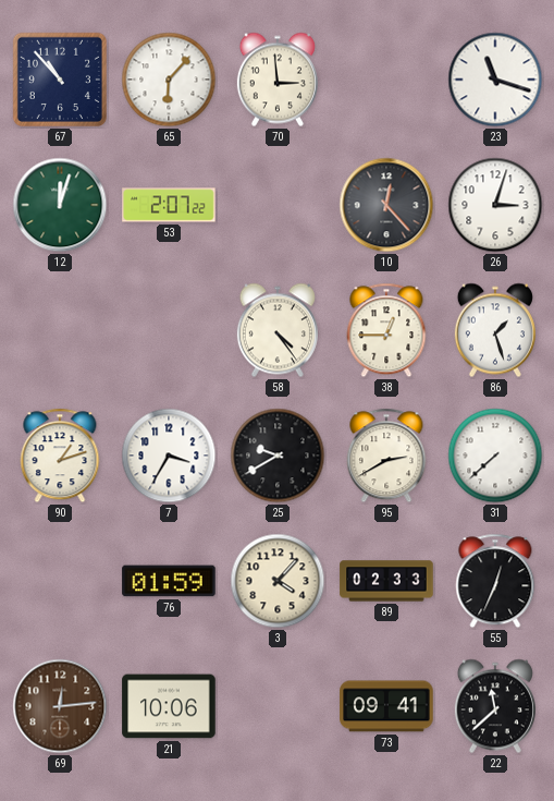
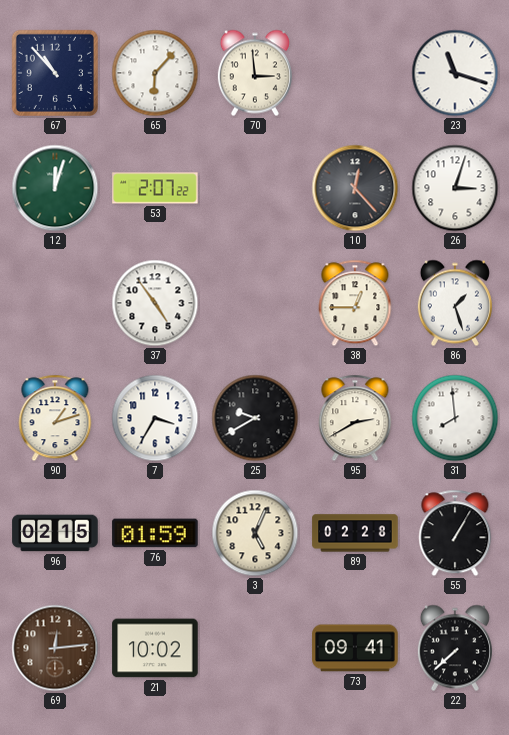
37: none -> 4:54
58: 4:24 -> none
31: 7:38 -> 7:59
96: none -> 02:15
3: 4:07 -> 5:04
89: 02:33 -> 02:28
55: 12:34 -> 1:05
21: 10:06 -> 10:02
22: 11:38 -> 7:38
